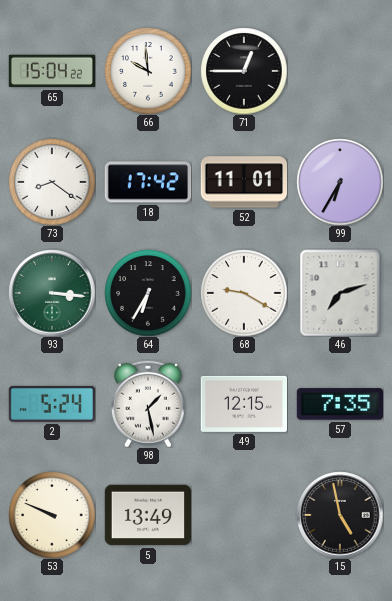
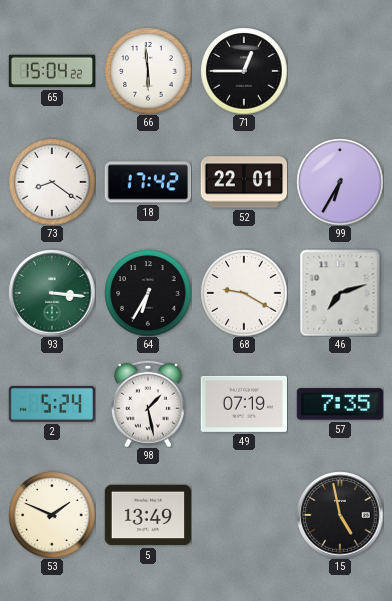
66: 9:59 -> 5:59
52: 11:01 -> 22:01
49: 12:15 -> 07:19
53: 9:49 -> 1:49
